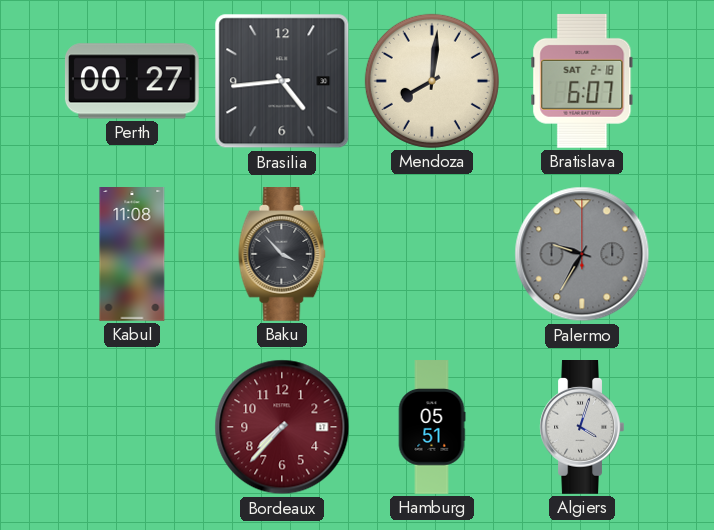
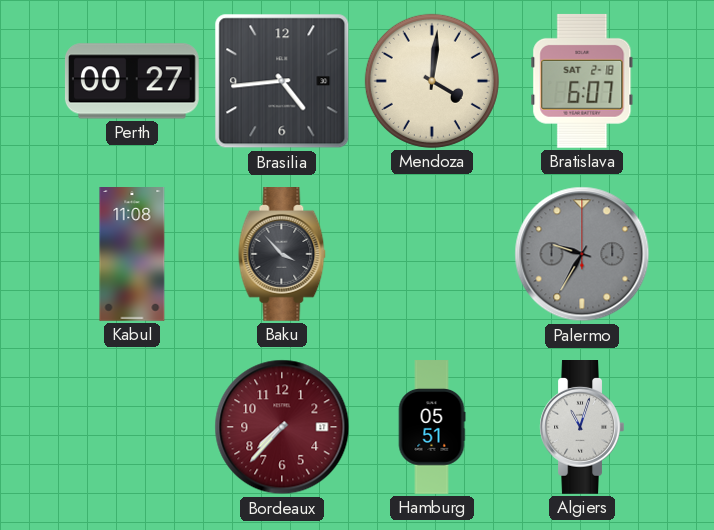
Mendoza: 8:01 -> 4:01
Algiers: 4:03 -> 11:03
